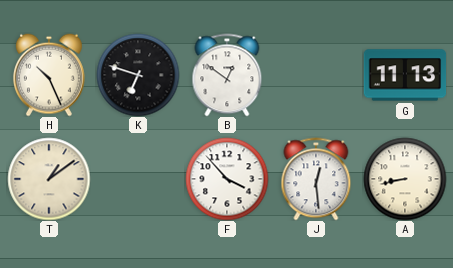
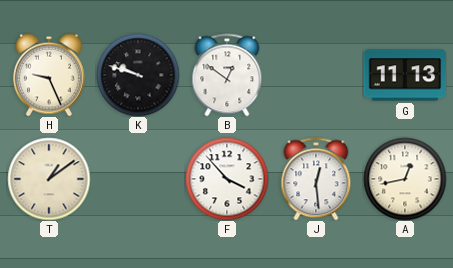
H: 10:26 -> 9:26
K: 6:48 -> 9:48
A: 8:43 -> 12:43
